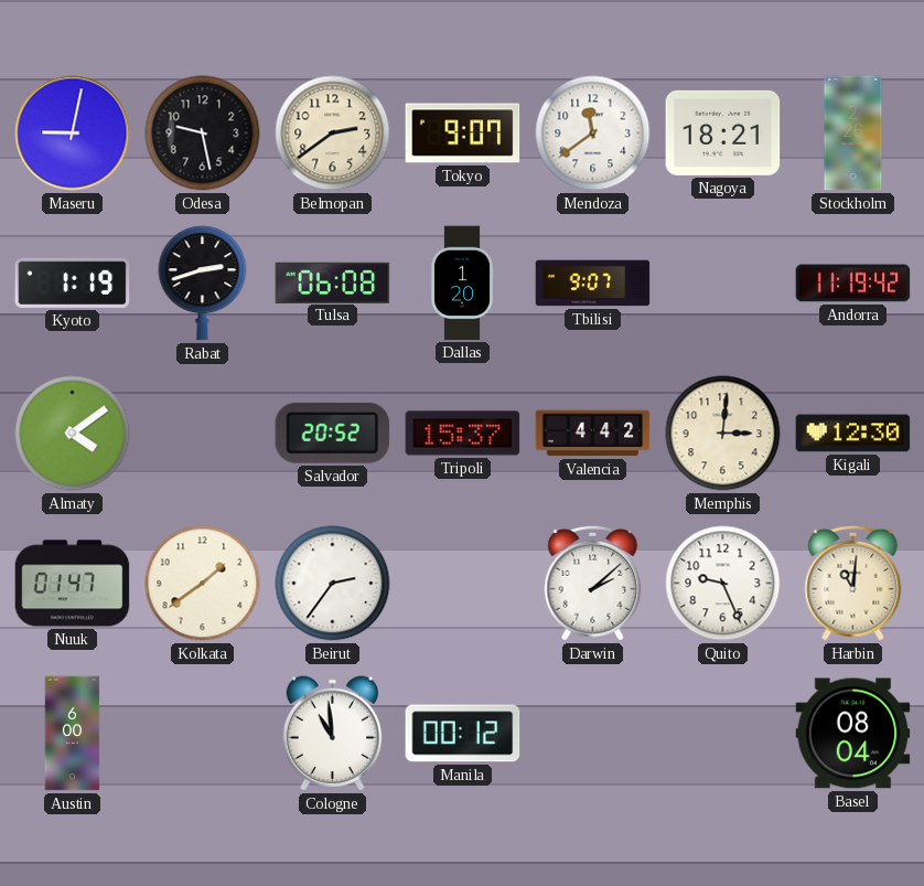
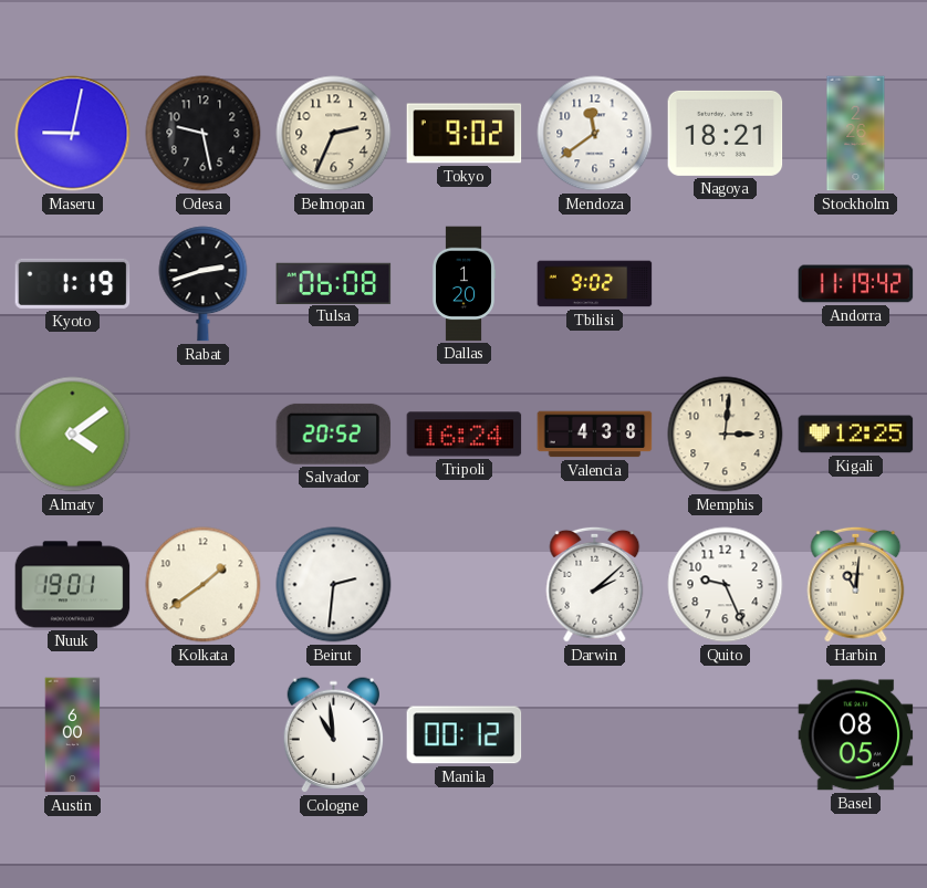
Belmopan: 2:39 -> 2:34
Tokyo: 9:07 -> 9:02
Tbilisi: 9:07 -> 9:02
Tripoli: 15:37 -> 16:24
Valencia: 4:42 -> 4:38
Kigali: 12:30 -> 12:25
Nuuk: 01:47 -> 19:01
Beirut: 2:36 -> 2:31
Basel: 08:04 -> 08:05
